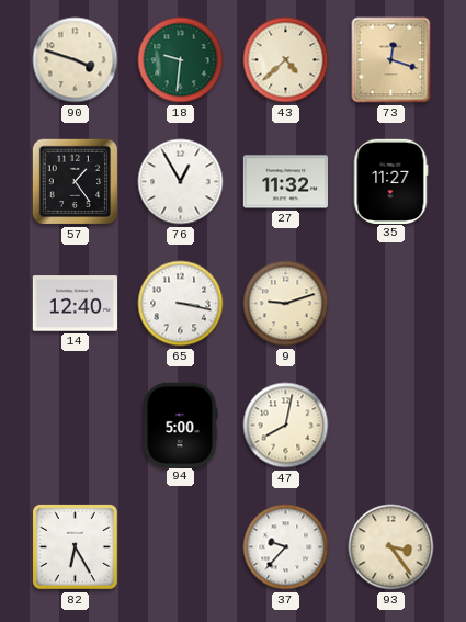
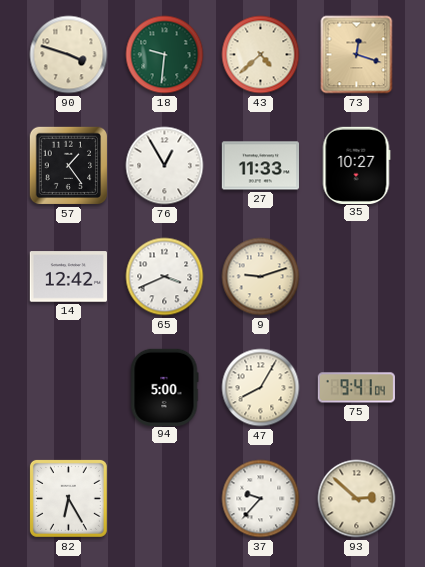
27: 11:32 -> 11:33
35: 11:27 -> 10:27
14: 12:40 -> 12:42
65: 3:17 -> 3:41
47: 8:02 -> 8:05
75: none -> 9:41
93: 3:24 -> 2:52
